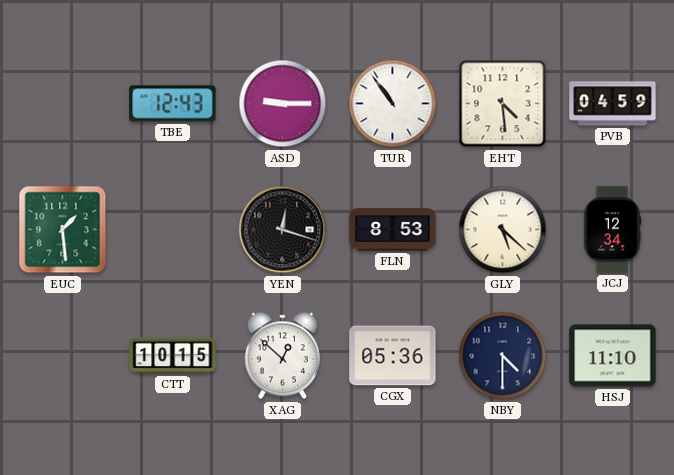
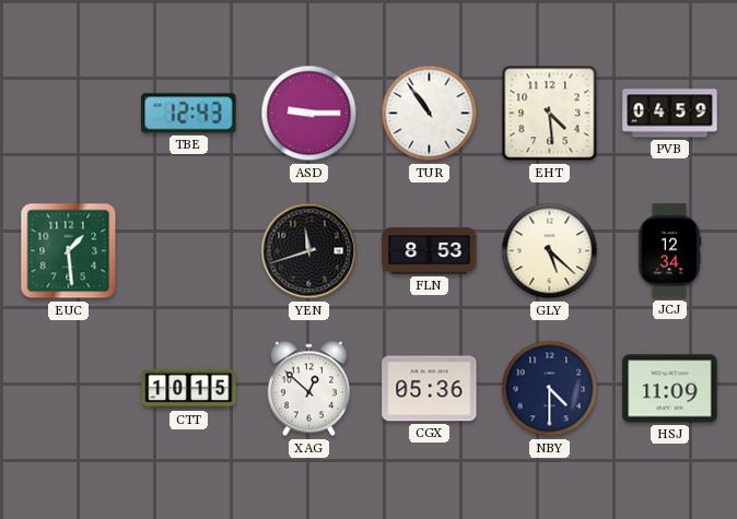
YEN: 12:18 -> 11:42
HSJ: 11:10 -> 11:09
